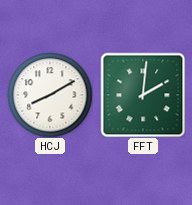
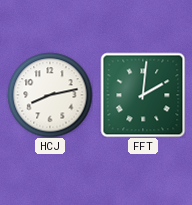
HCJ: 8:10 -> 8:13
